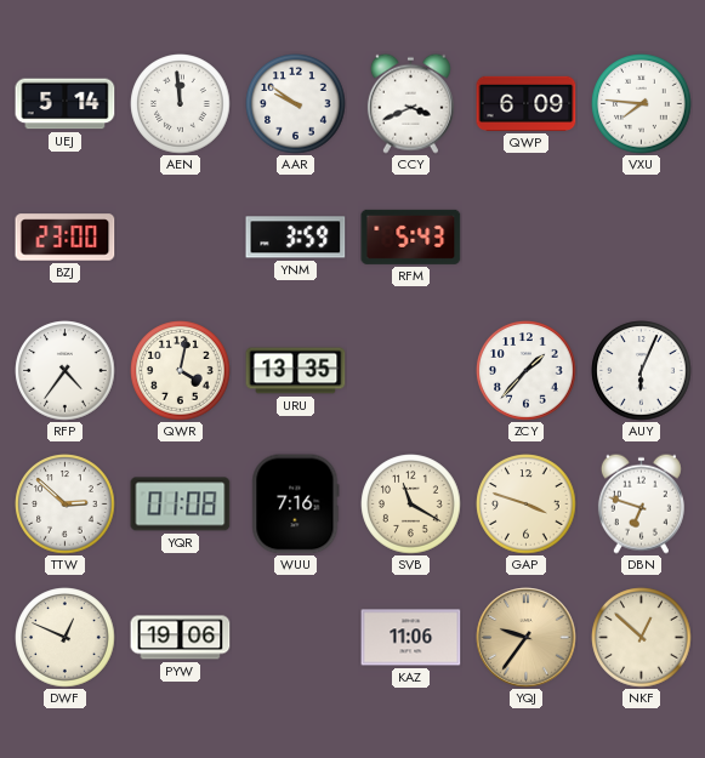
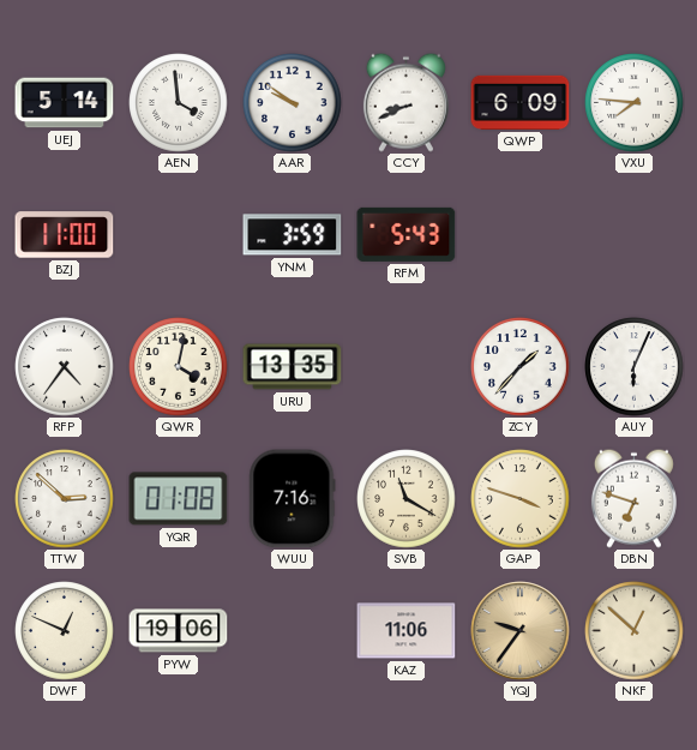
AEN: 11:59 -> 3:59
CCY: 3:41 -> 8:41
BZJ: 23:00 -> 11:00
